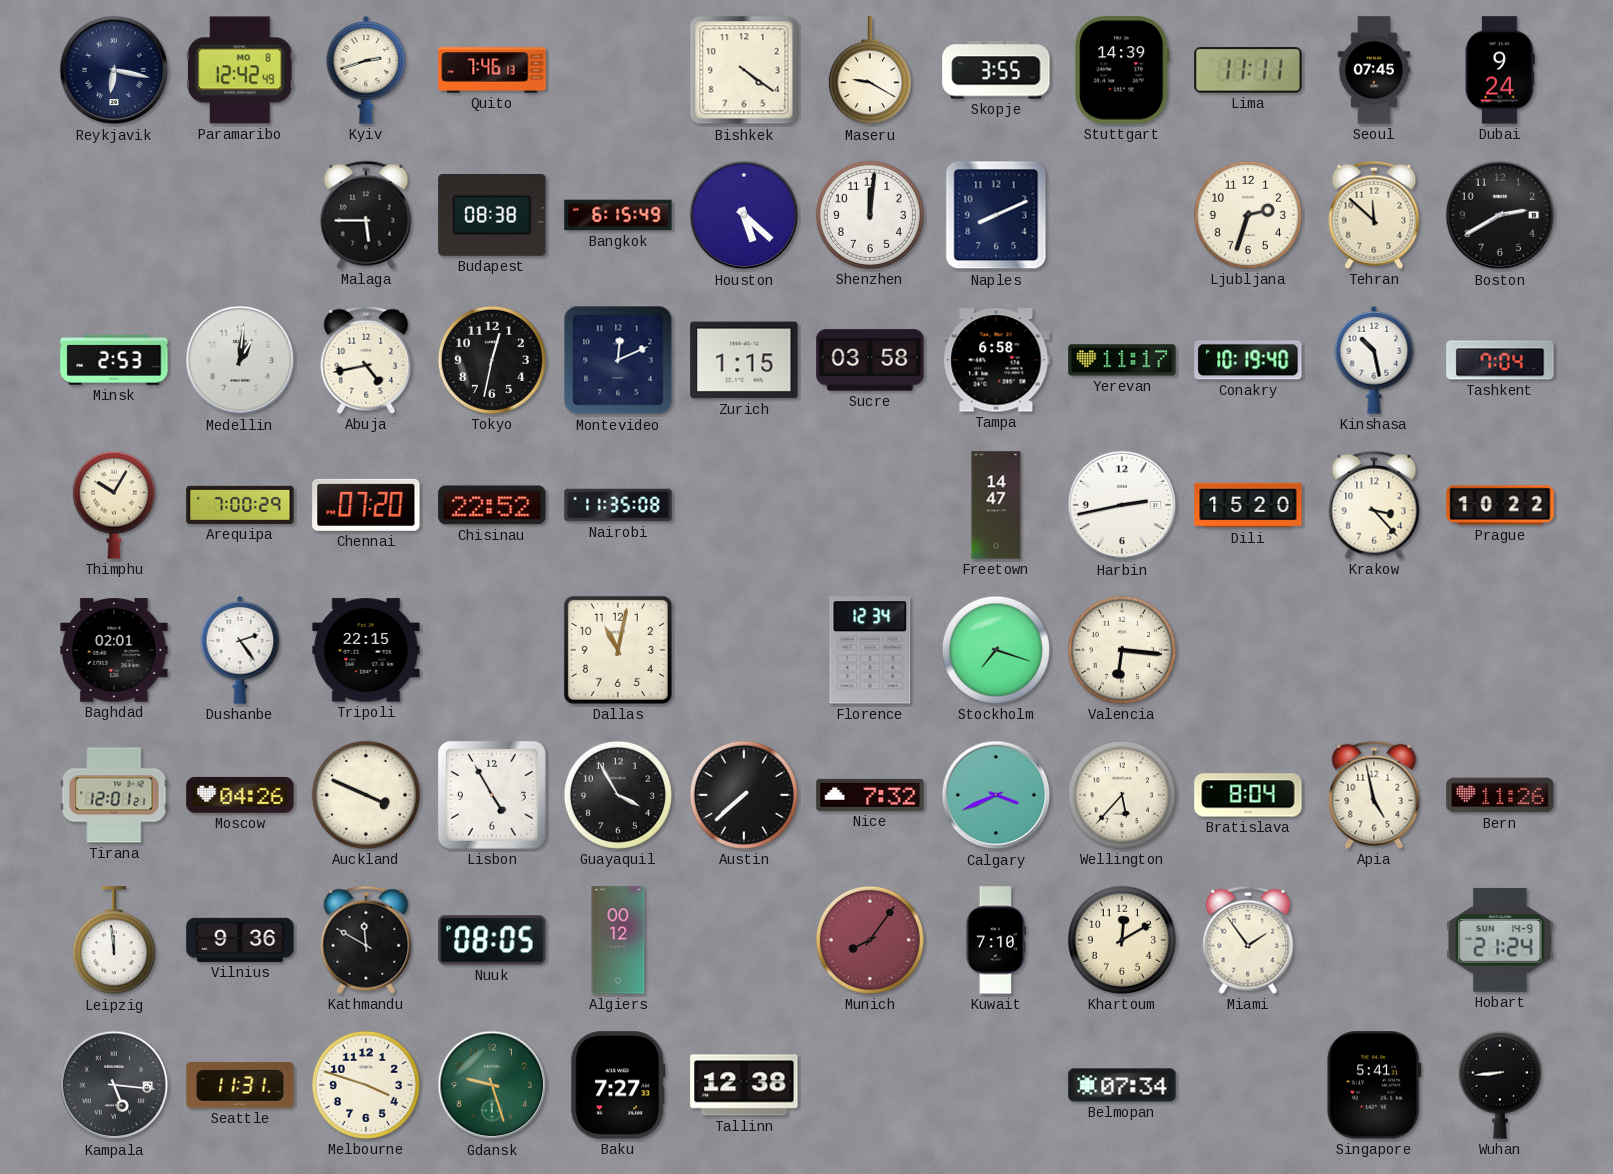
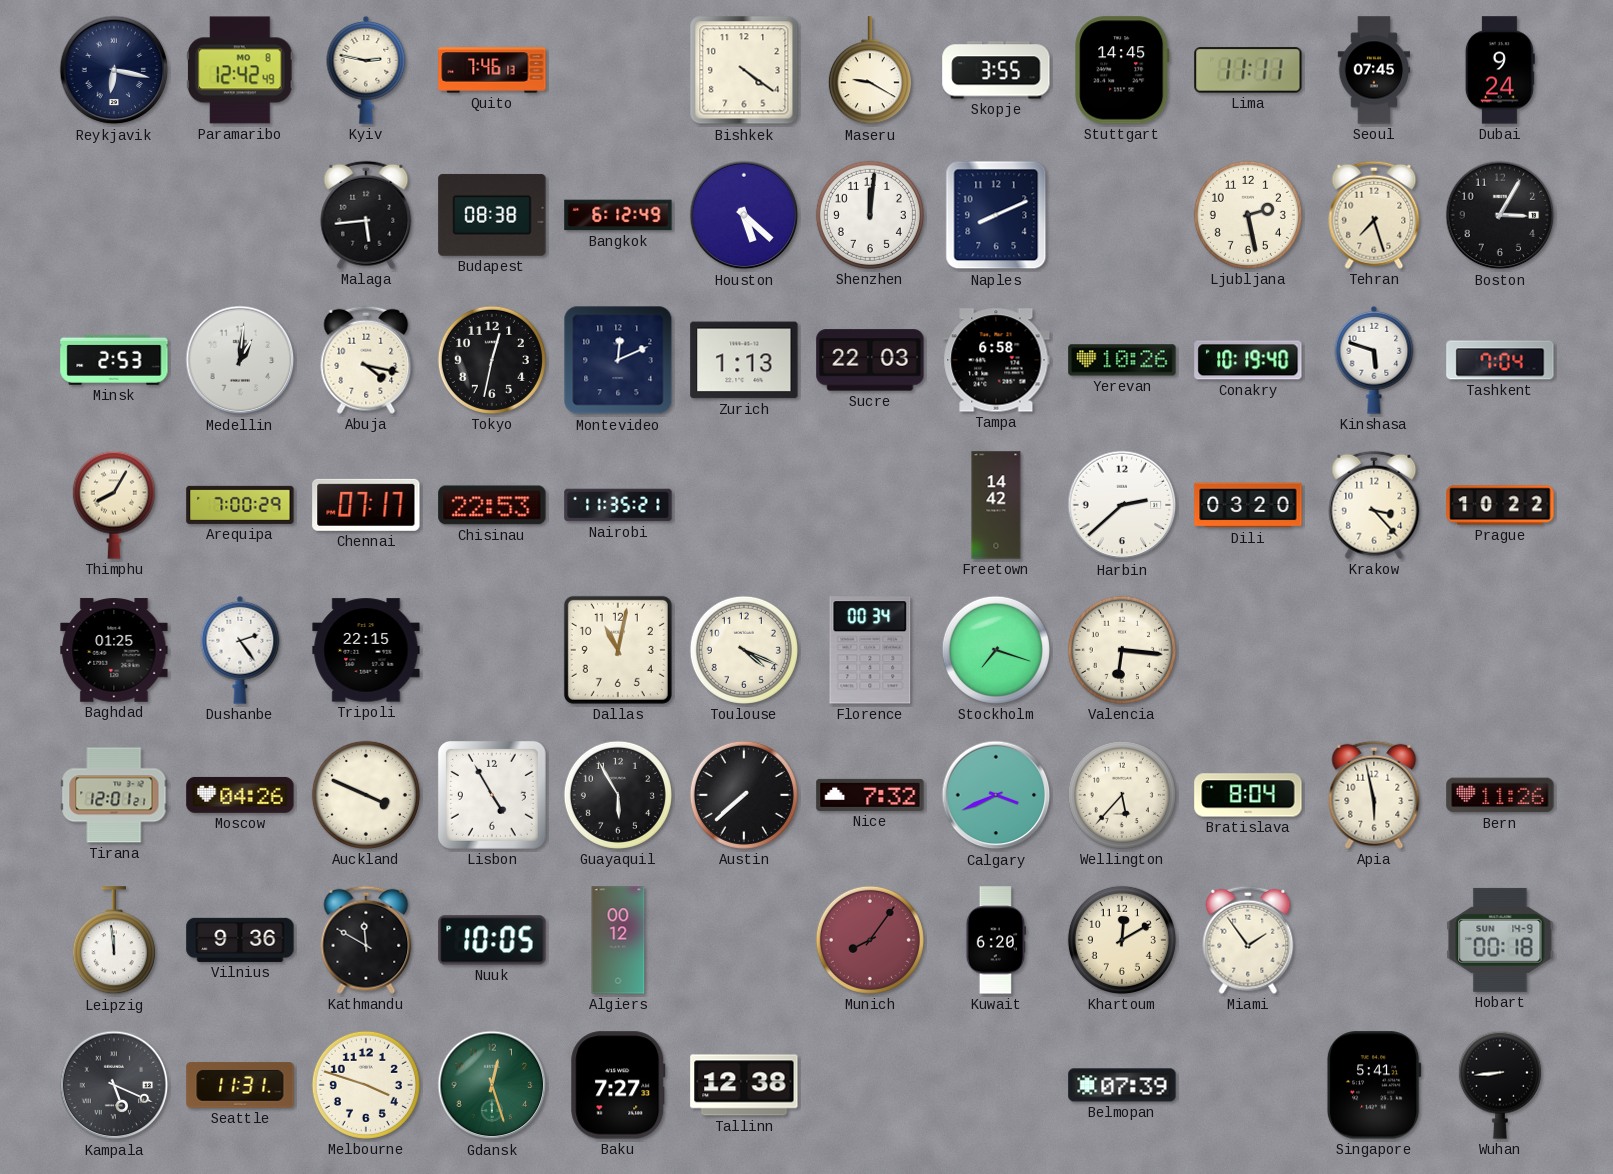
Kyiv: 2:42 -> 2:47
Stuttgart: 14:39 -> 14:45
Malaga: 5:45 -> 5:44
Bangkok: 6:15 -> 6:12
Ljubljana: 2:33 -> 2:28
Tehran: 11:52 -> 7:27
Boston: 2:40 -> 3:05
Abuja: 4:43 -> 4:17
Zurich: 1:15 -> 1:13
Sucre: 03:58 -> 22:03
Yerevan: 11:17 -> 10:26
Kinshasa: 10:28 -> 5:48
Thimphu: 10:05 -> 8:05
Chennai: 07:20 -> 07:17
Chisinau: 22:52 -> 22:53
Nairobi: 11:35:08 -> 11:35:21
Freetown: 14:47 -> 14:42
Harbin: 2:43 -> 2:38
Dili: 15:20 -> 03:20
Baghdad: 02:01 -> 01:25
Toulouse: none -> 4:19
Florence: 12:34 -> 00:34
Guayaquil: 3:55 -> 5:55
Apia: 4:58 -> 5:58
Nuuk: 08:05 -> 10:05
Kuwait: 7:10 -> 6:20
Hobart: 21:24 -> 00:18
Kampala: 5:16 -> 5:19
Gdansk: 9:27 -> 12:27
Belmopan: 07:34 -> 07:39
